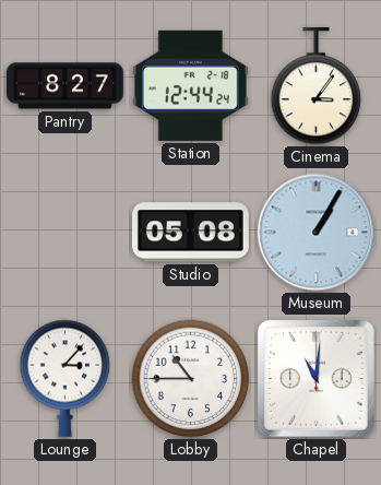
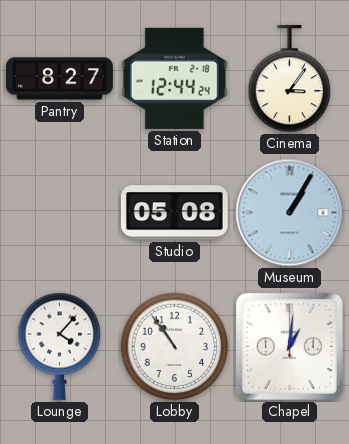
Lounge: 3:07 -> 4:07
Lobby: 10:45 -> 10:54
Chapel: 11:01 -> 1:01
